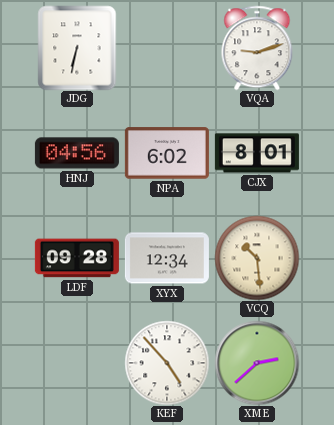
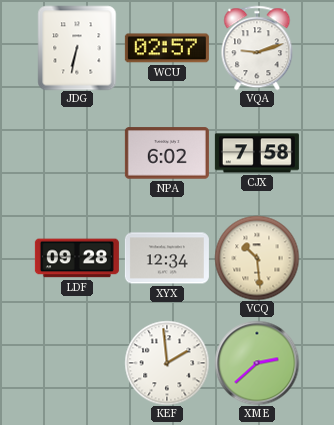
WCU: none -> 02:57
HNJ: 04:56 -> none
CJX: 8:01 -> 7:58
KEF: 4:53 -> 1:59
